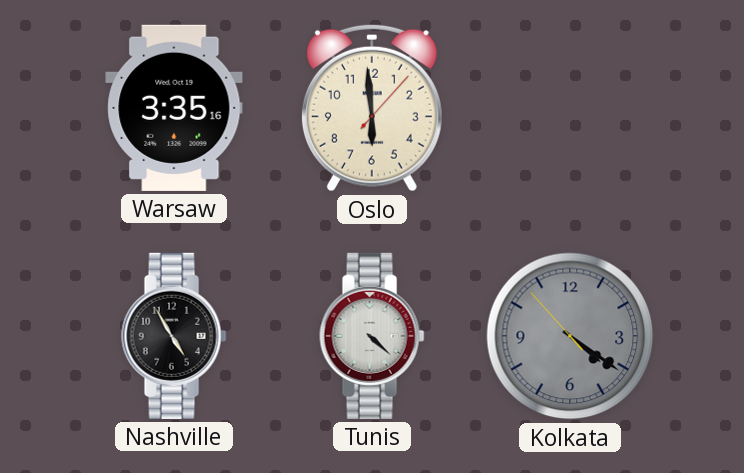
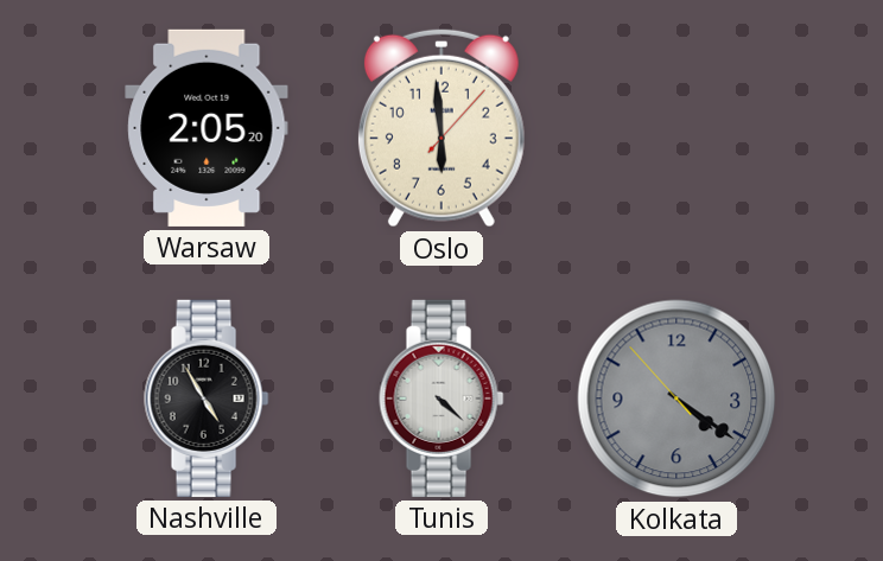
Warsaw: 3:35 -> 2:05
